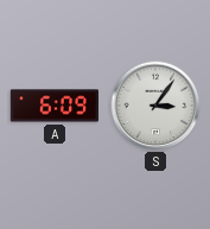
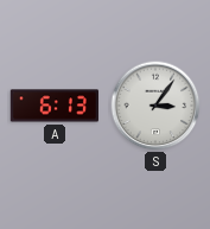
A: 6:09 -> 6:13
